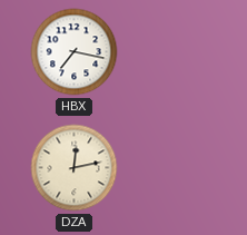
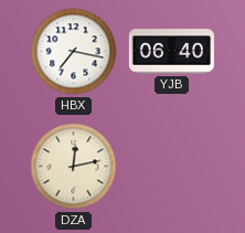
YJB: none -> 06:40
